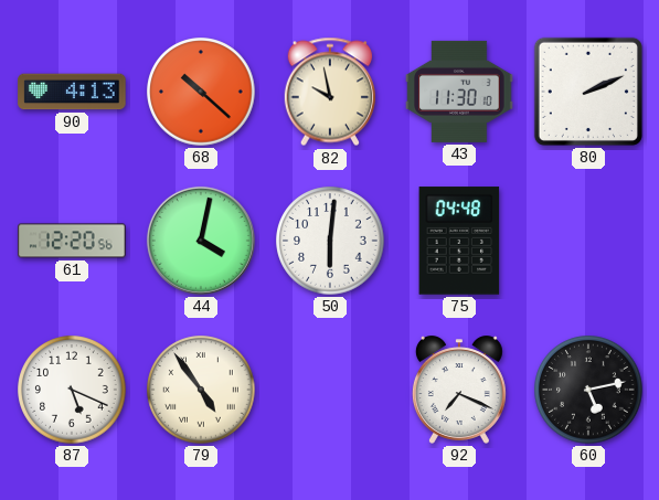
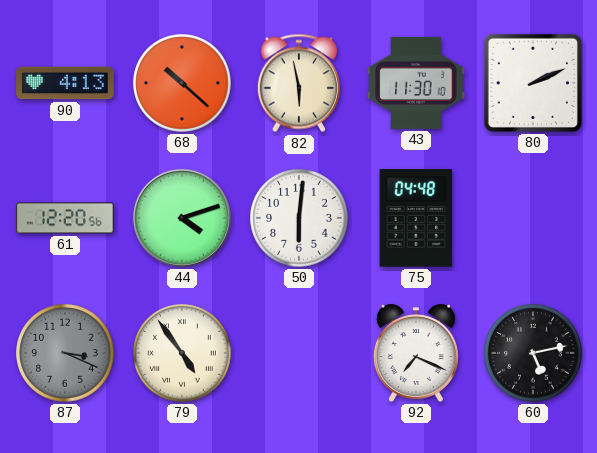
82: 9:58 -> 5:58
44: 4:02 -> 4:12
87: 5:19 -> 3:19
87 dial: white -> grey
